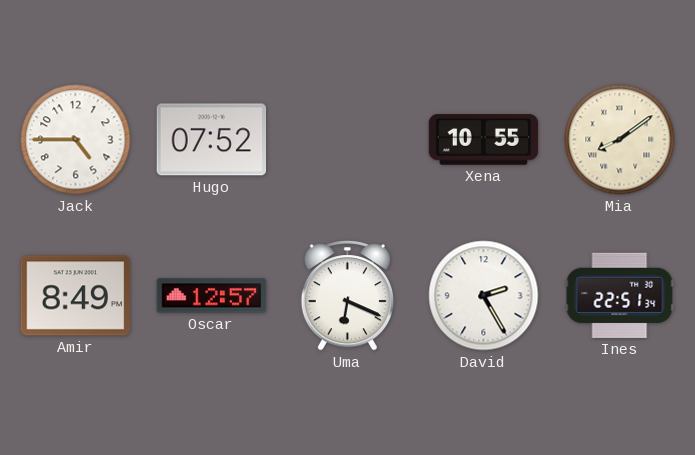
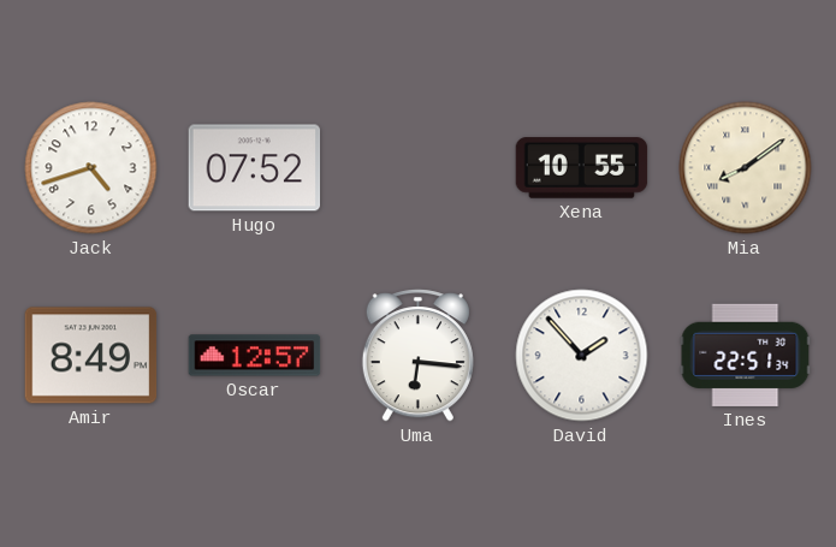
Jack: 4:45 -> 4:42
Uma: 6:19 -> 6:16
David: 2:25 -> 1:53
